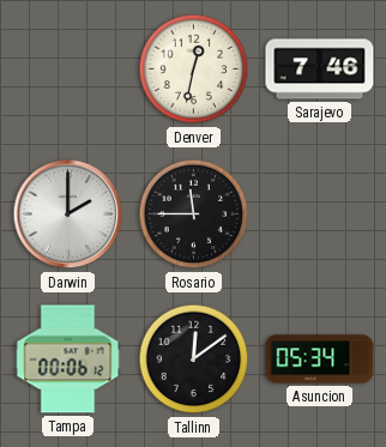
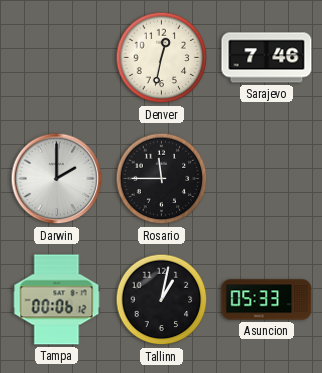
Tallinn: 12:09 -> 1:02
Asuncion: 05:34 -> 05:33
